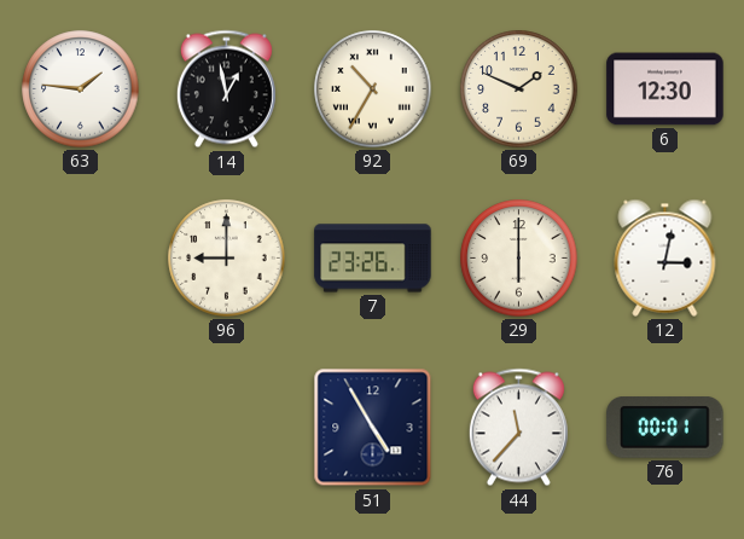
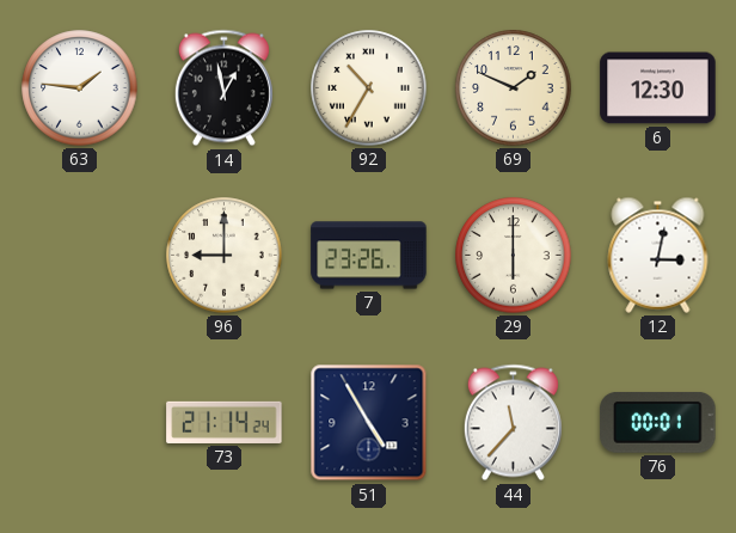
73: none -> 21:14
